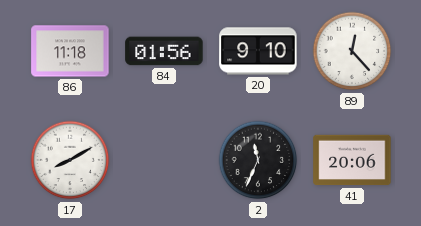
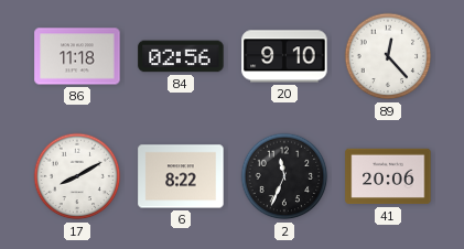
84: 01:56 -> 02:56
6: none -> 8:22
